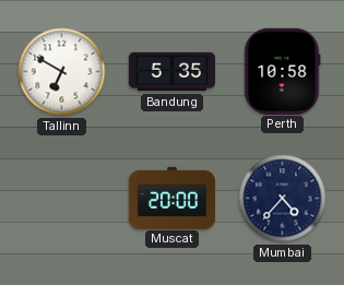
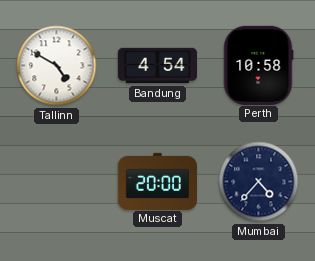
Tallinn: 6:50 -> 4:50
Bandung: 5:35 -> 4:54
